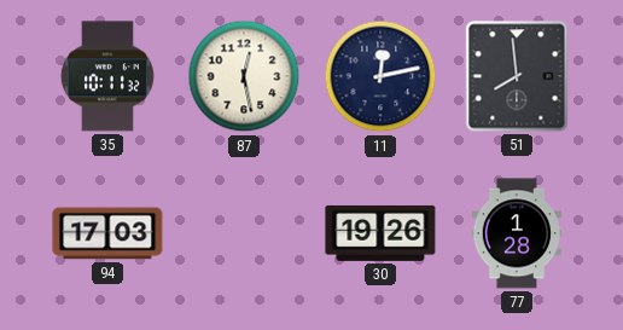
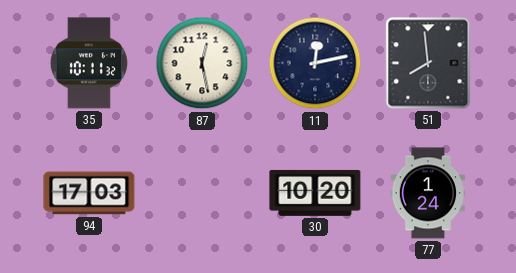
30: 19:26 -> 10:20
77: 1:28 -> 1:24
